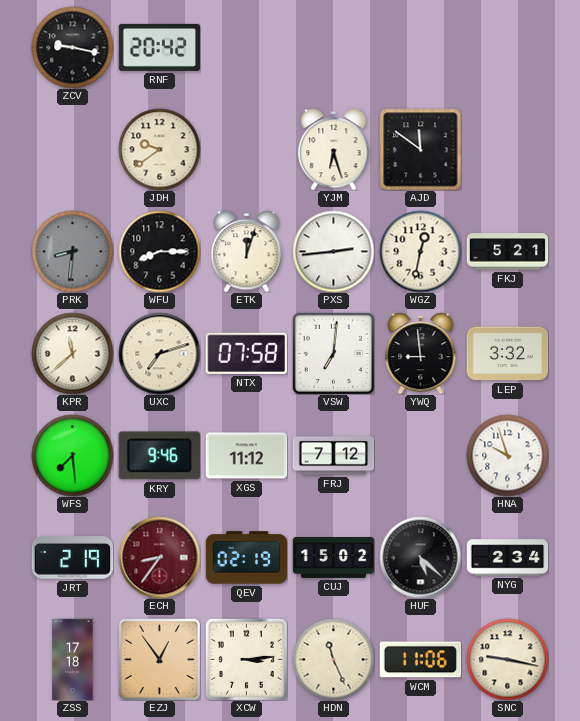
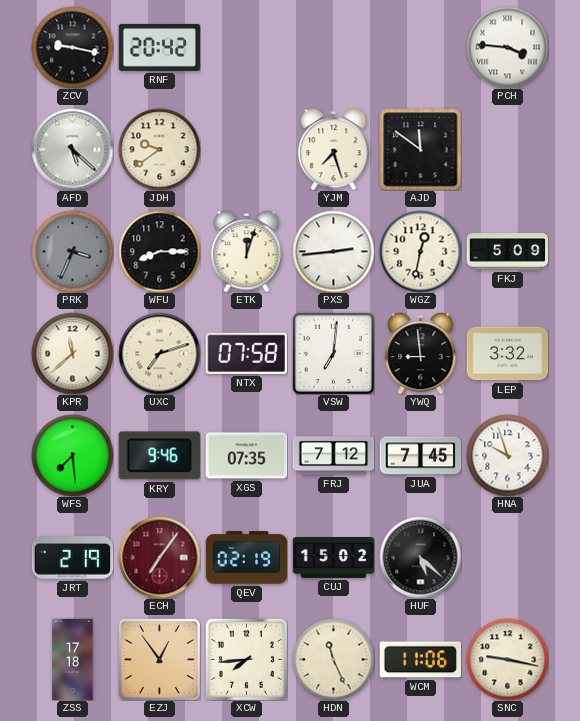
PCH: none -> 3:46
AFD: none -> 5:22
YJM: 6:27 -> 7:27
PRK: 8:31 -> 3:34
FKJ: 5:21 -> 5:09
XGS: 11:12 -> 07:35
JUA: none -> 7:45
ECH: 8:36 -> 7:06
NYG: 2:34 -> none
XCW: 3:14 -> 7:44
